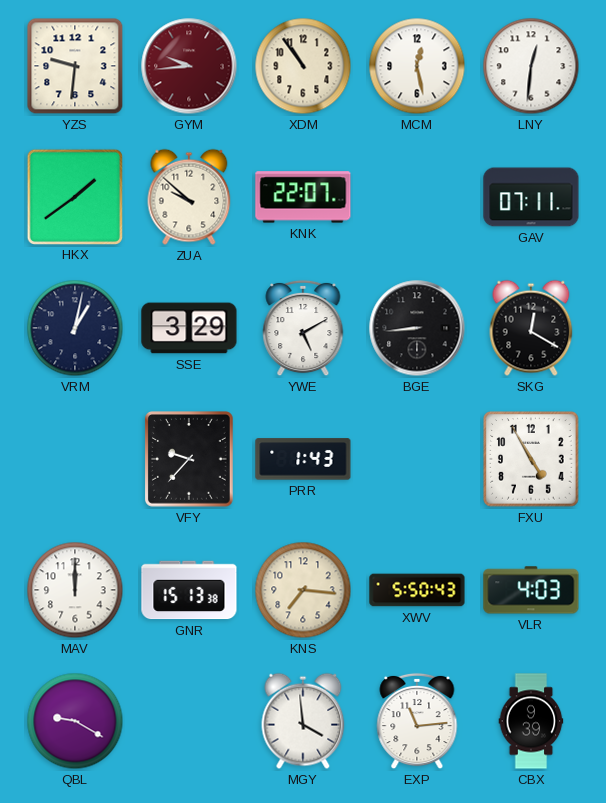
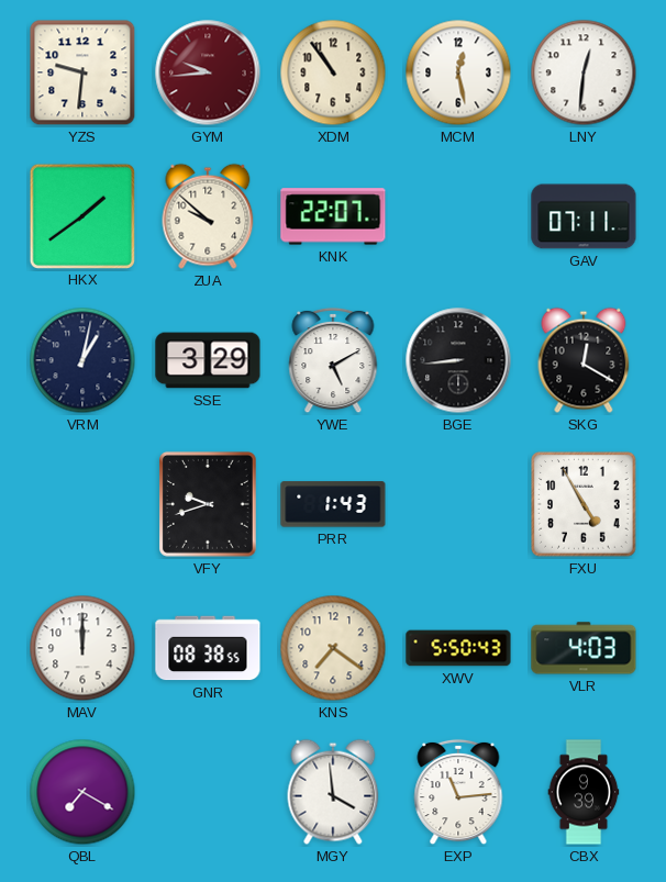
VFY: 9:37 -> 9:42
GNR: 15:13 -> 08:38
KNS: 7:16 -> 7:21
QBL: 9:20 -> 7:20
